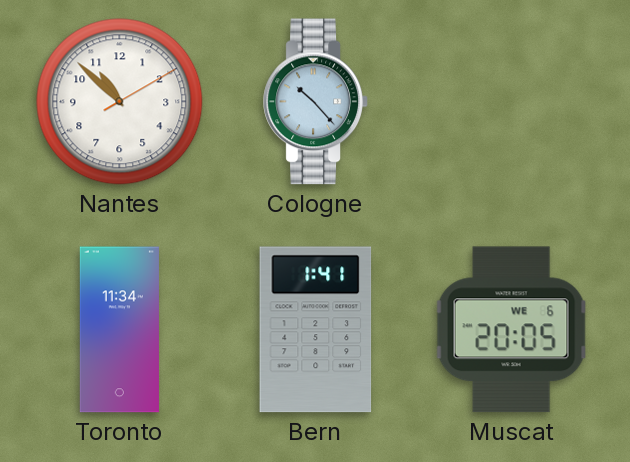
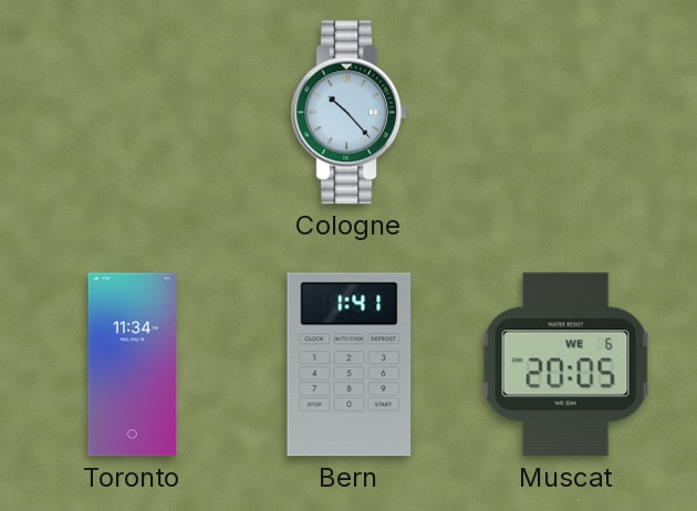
Nantes: 10:52 -> none
